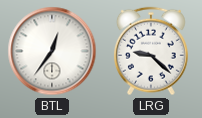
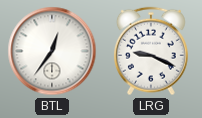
LRG: 9:22 -> 9:19
